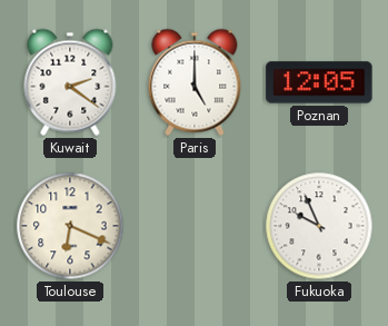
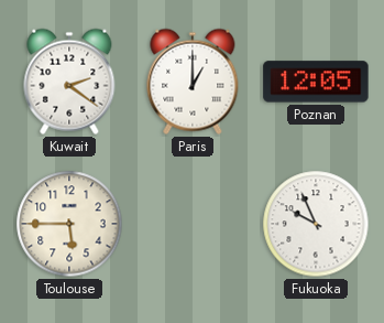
Paris: 5:00 -> 1:00
Toulouse: 6:19 -> 5:45
